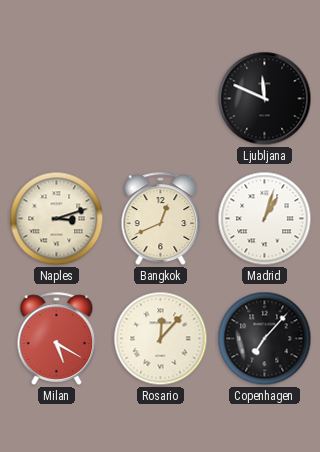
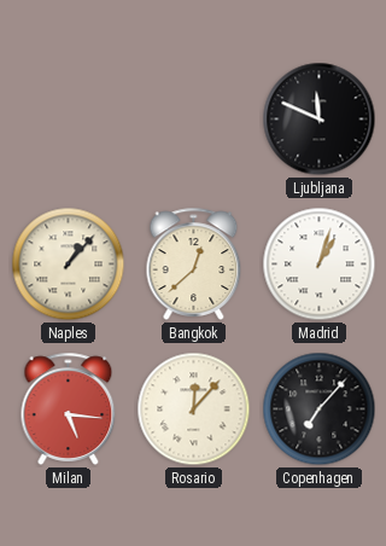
Naples: 3:12 -> 1:07
Bangkok: 12:41 -> 12:38
Milan: 5:20 -> 5:16
